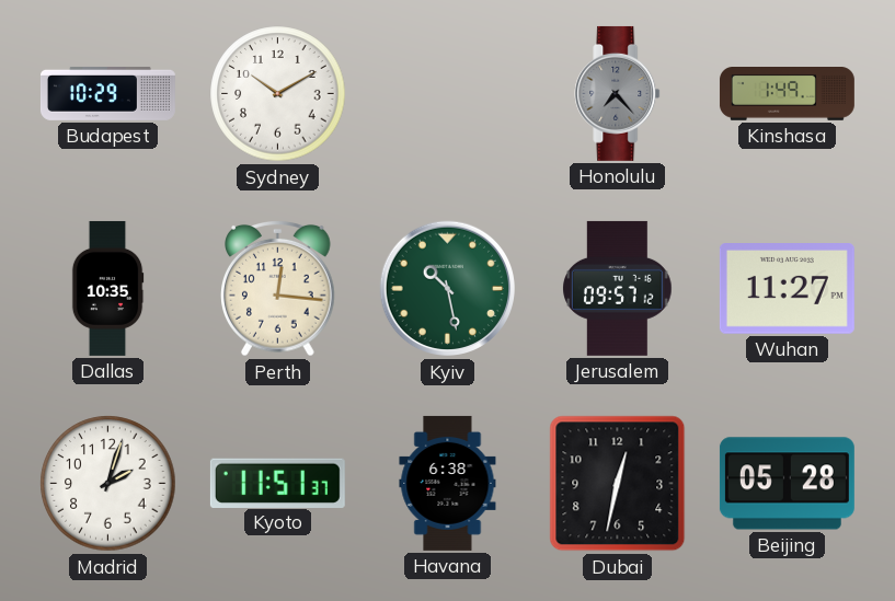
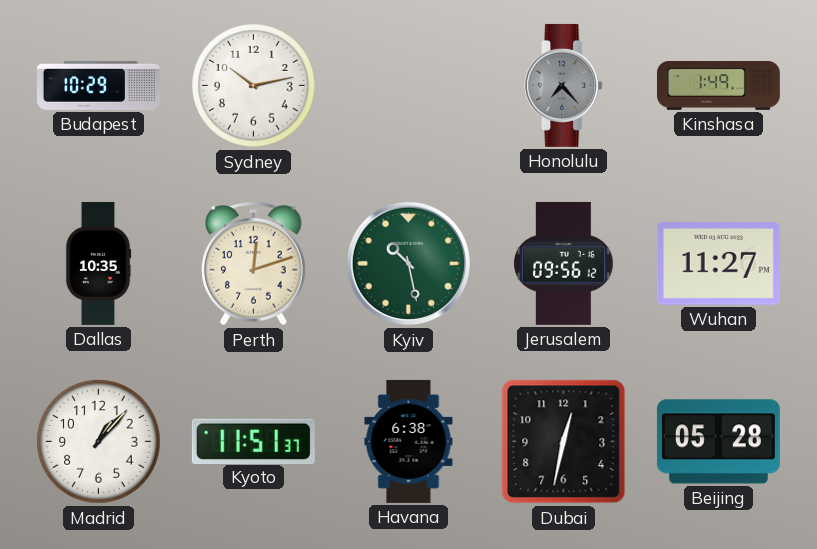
Sydney: 10:10 -> 10:13
Perth: 12:16 -> 12:12
Jerusalem: 09:57 -> 09:56
Madrid: 2:03 -> 1:07
